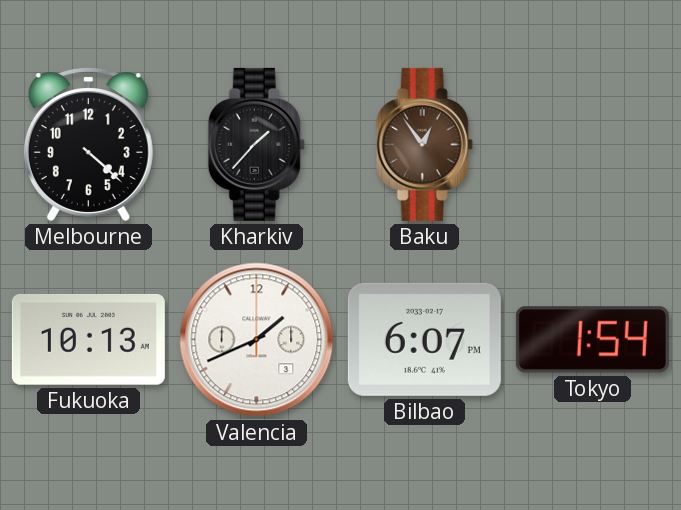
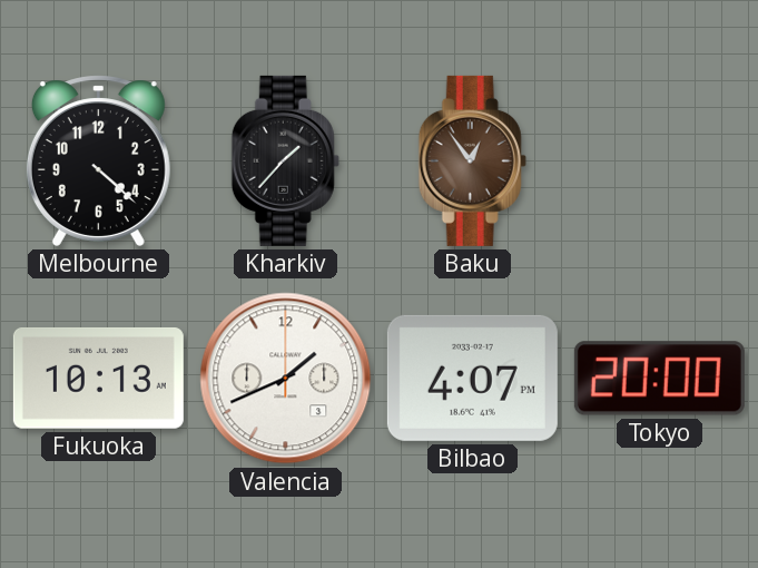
Bilbao: 6:07 -> 4:07
Tokyo: 1:54 -> 20:00
